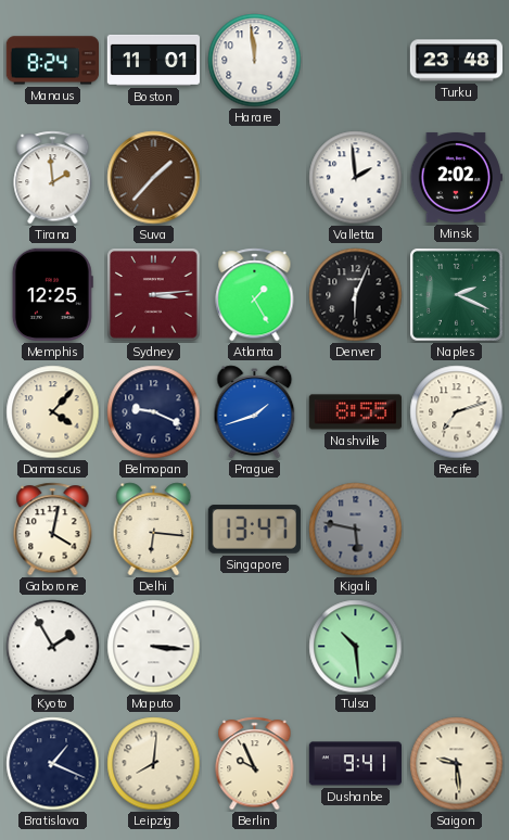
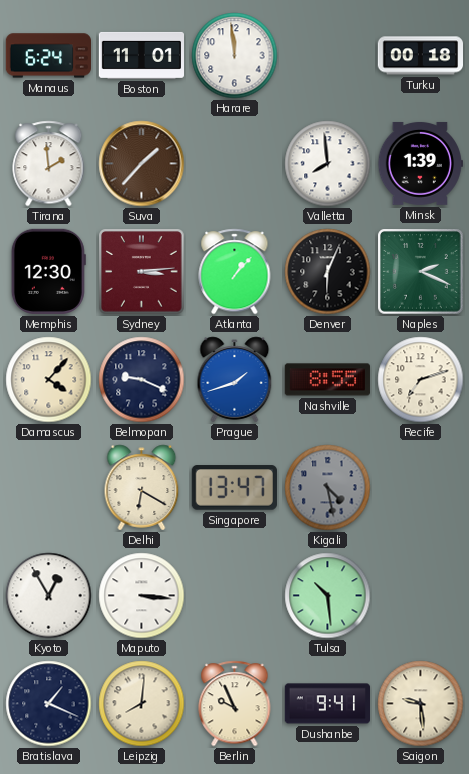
Manaus: 8:24 -> 6:24
Turku: 23:48 -> 00:18
Valletta: 1:59 -> 7:59
Minsk: 2:02 -> 1:39
Memphis: 12:25 -> 12:30
Atlanta: 1:25 -> 1:07
Gaborone: 4:02 -> none
Delhi: 6:16 -> 6:20
Kigali: 5:47 -> 4:28
Kyoto: 1:55 -> 12:55
